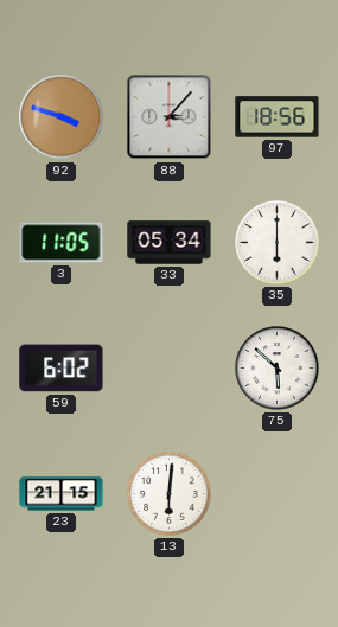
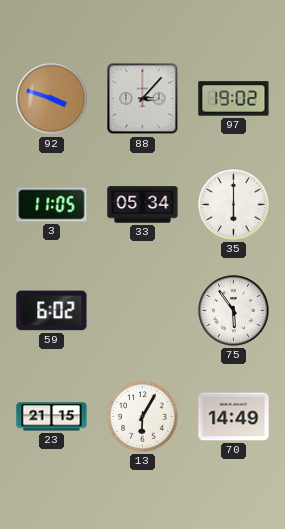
97: 18:56 -> 19:02
75: 5:52 -> 5:54
13: 6:01 -> 6:05
70: none -> 14:49
